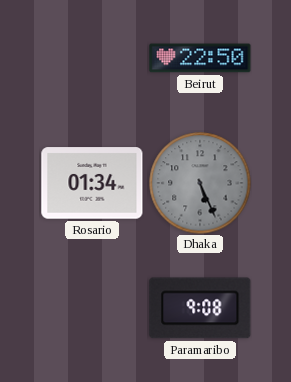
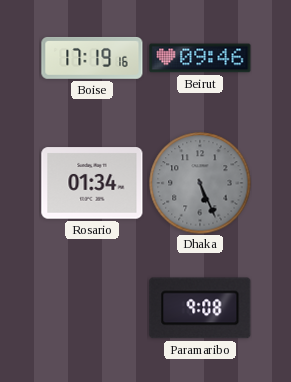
Boise: none -> 17:19
Beirut: 22:50 -> 09:46
